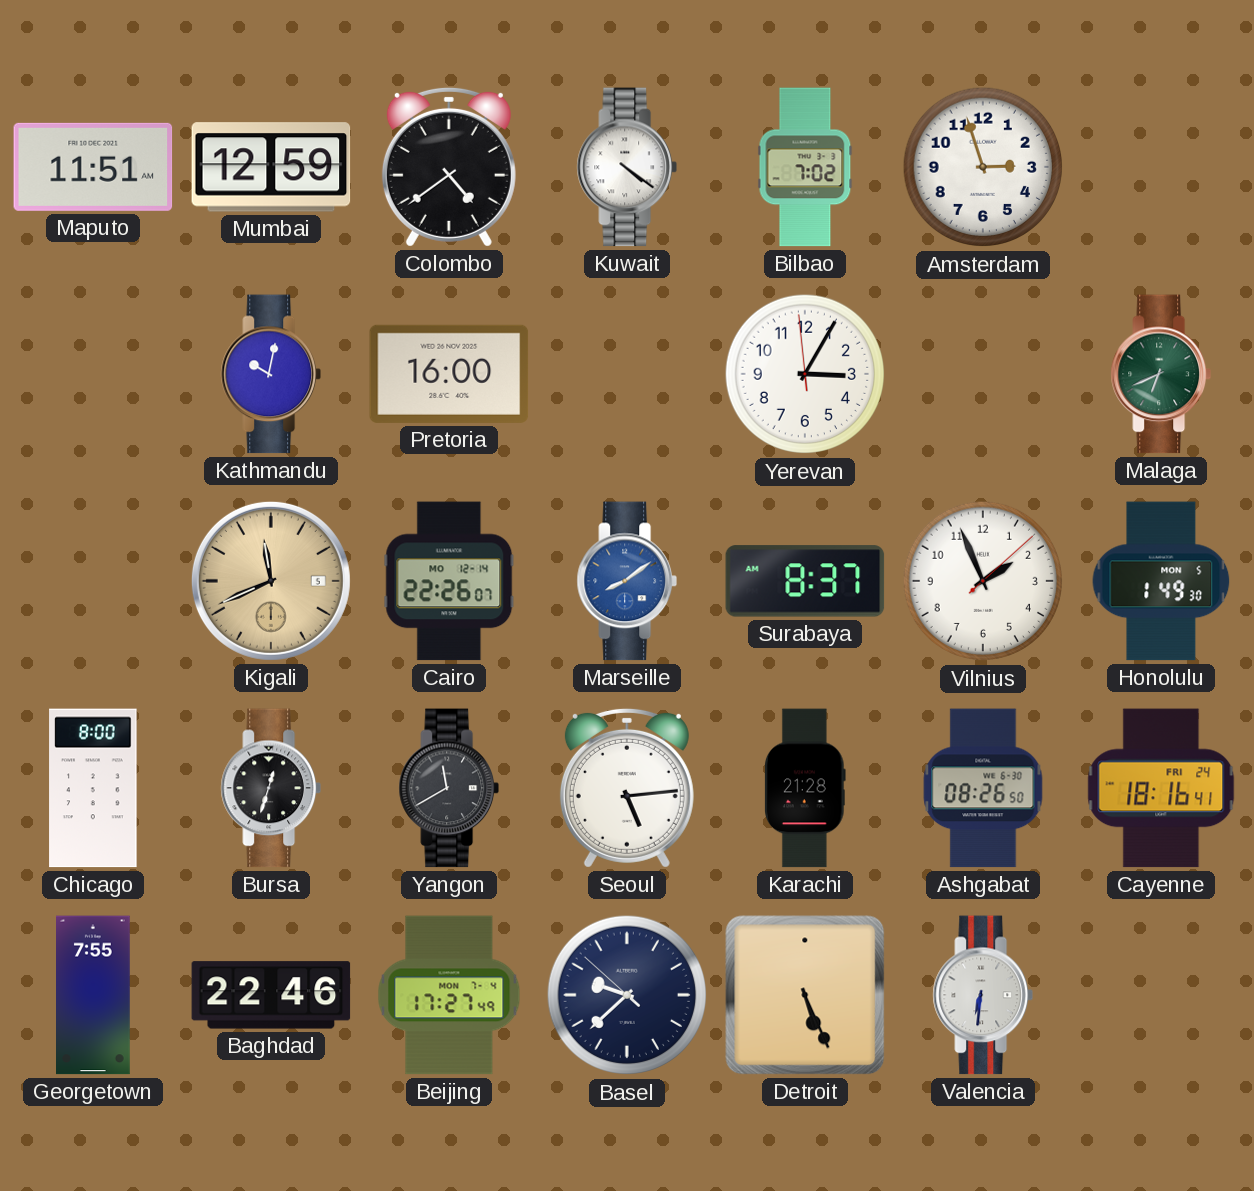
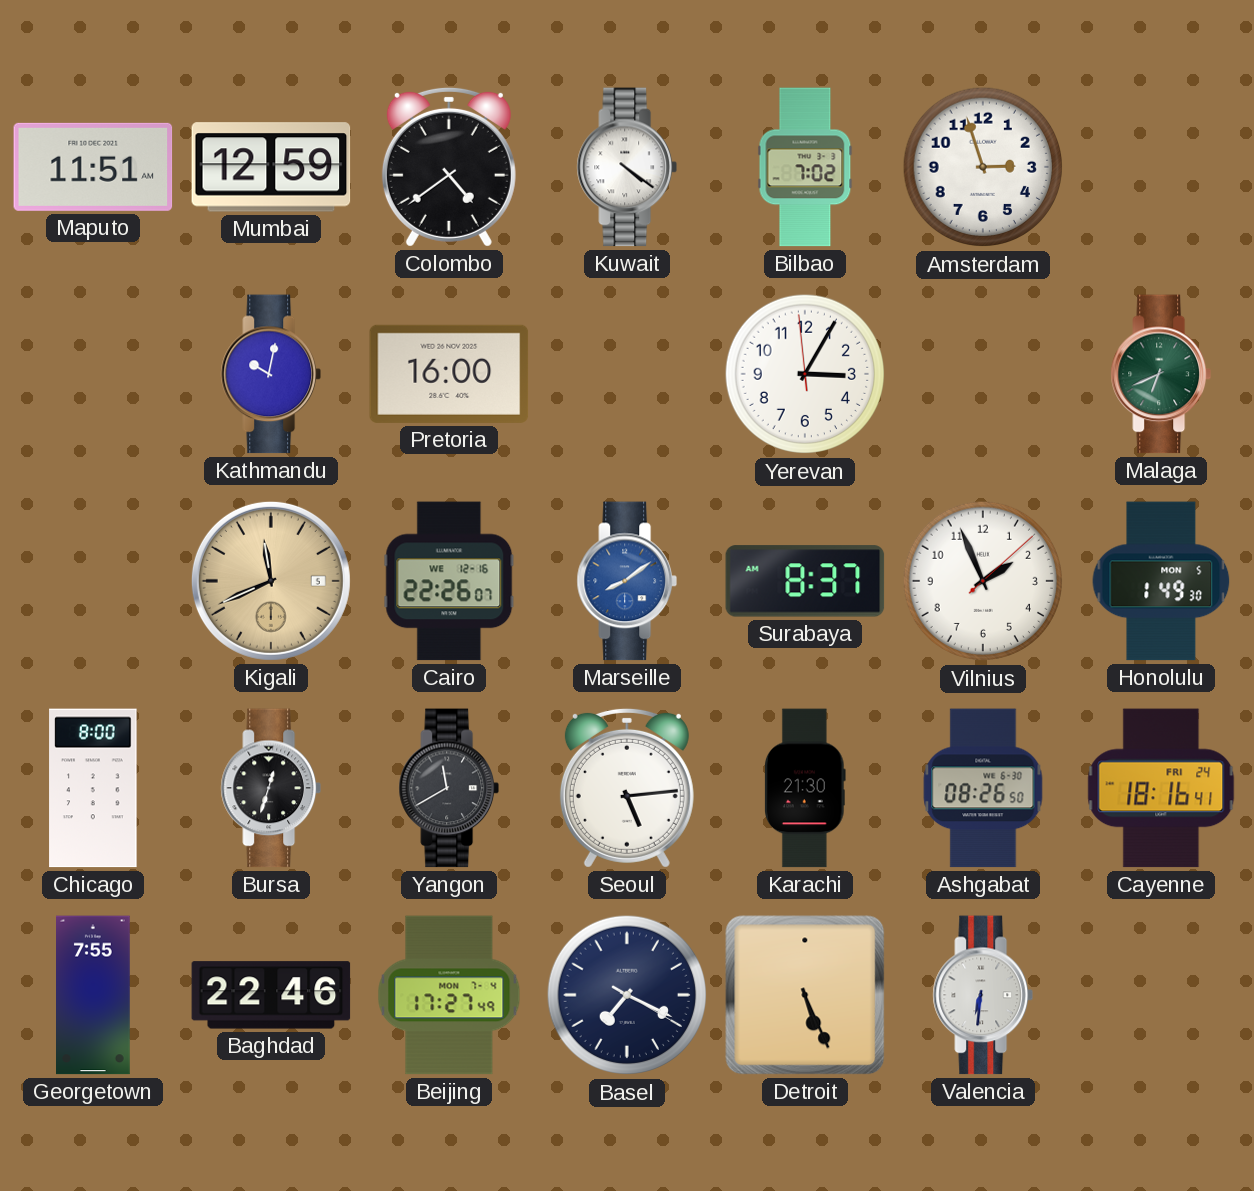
Cairo date: MO 12-14 -> WE 12-16
Karachi: 21:28 -> 21:30
Basel: 9:37 -> 7:19
